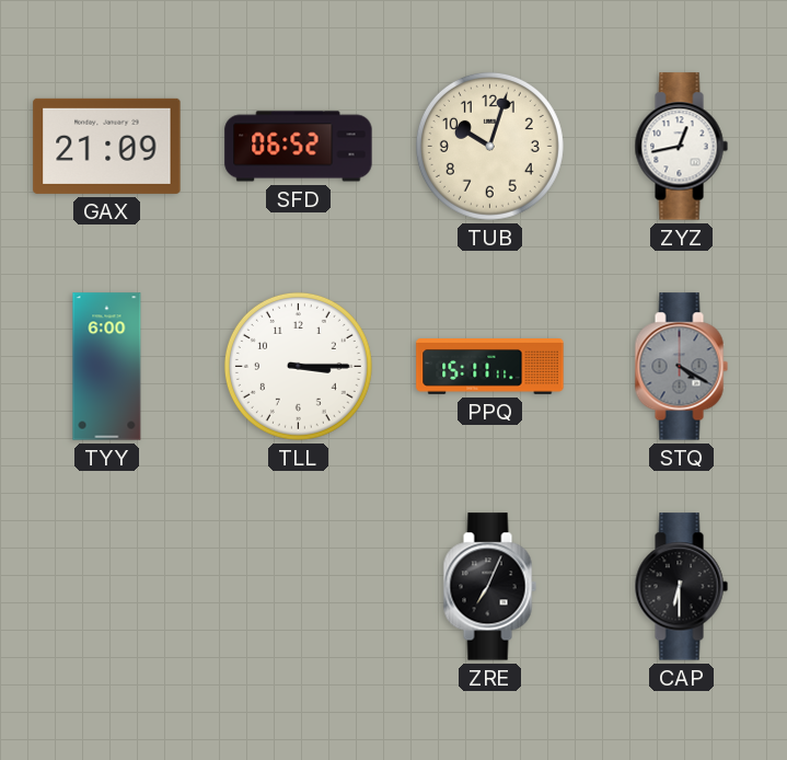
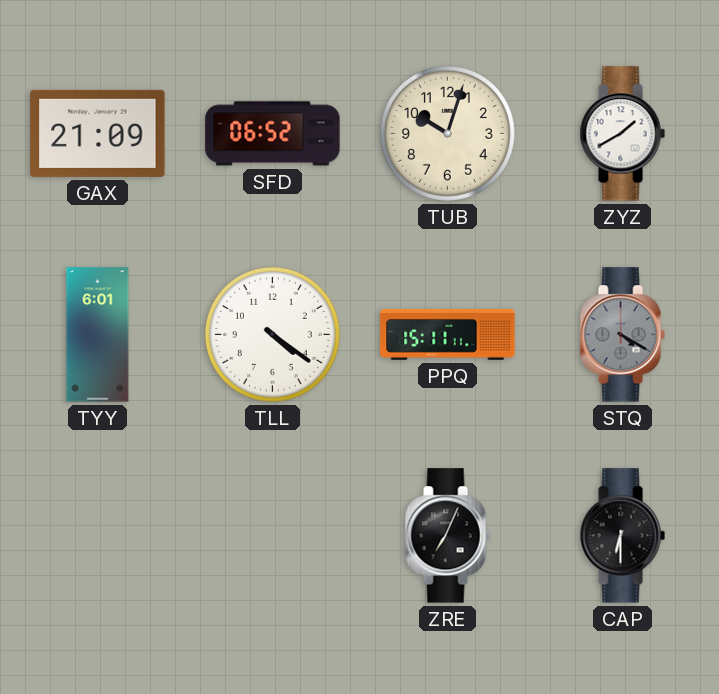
ZYZ: 12:43 -> 1:40
TYY: 6:00 -> 6:01
TLL: 3:15 -> 4:21
